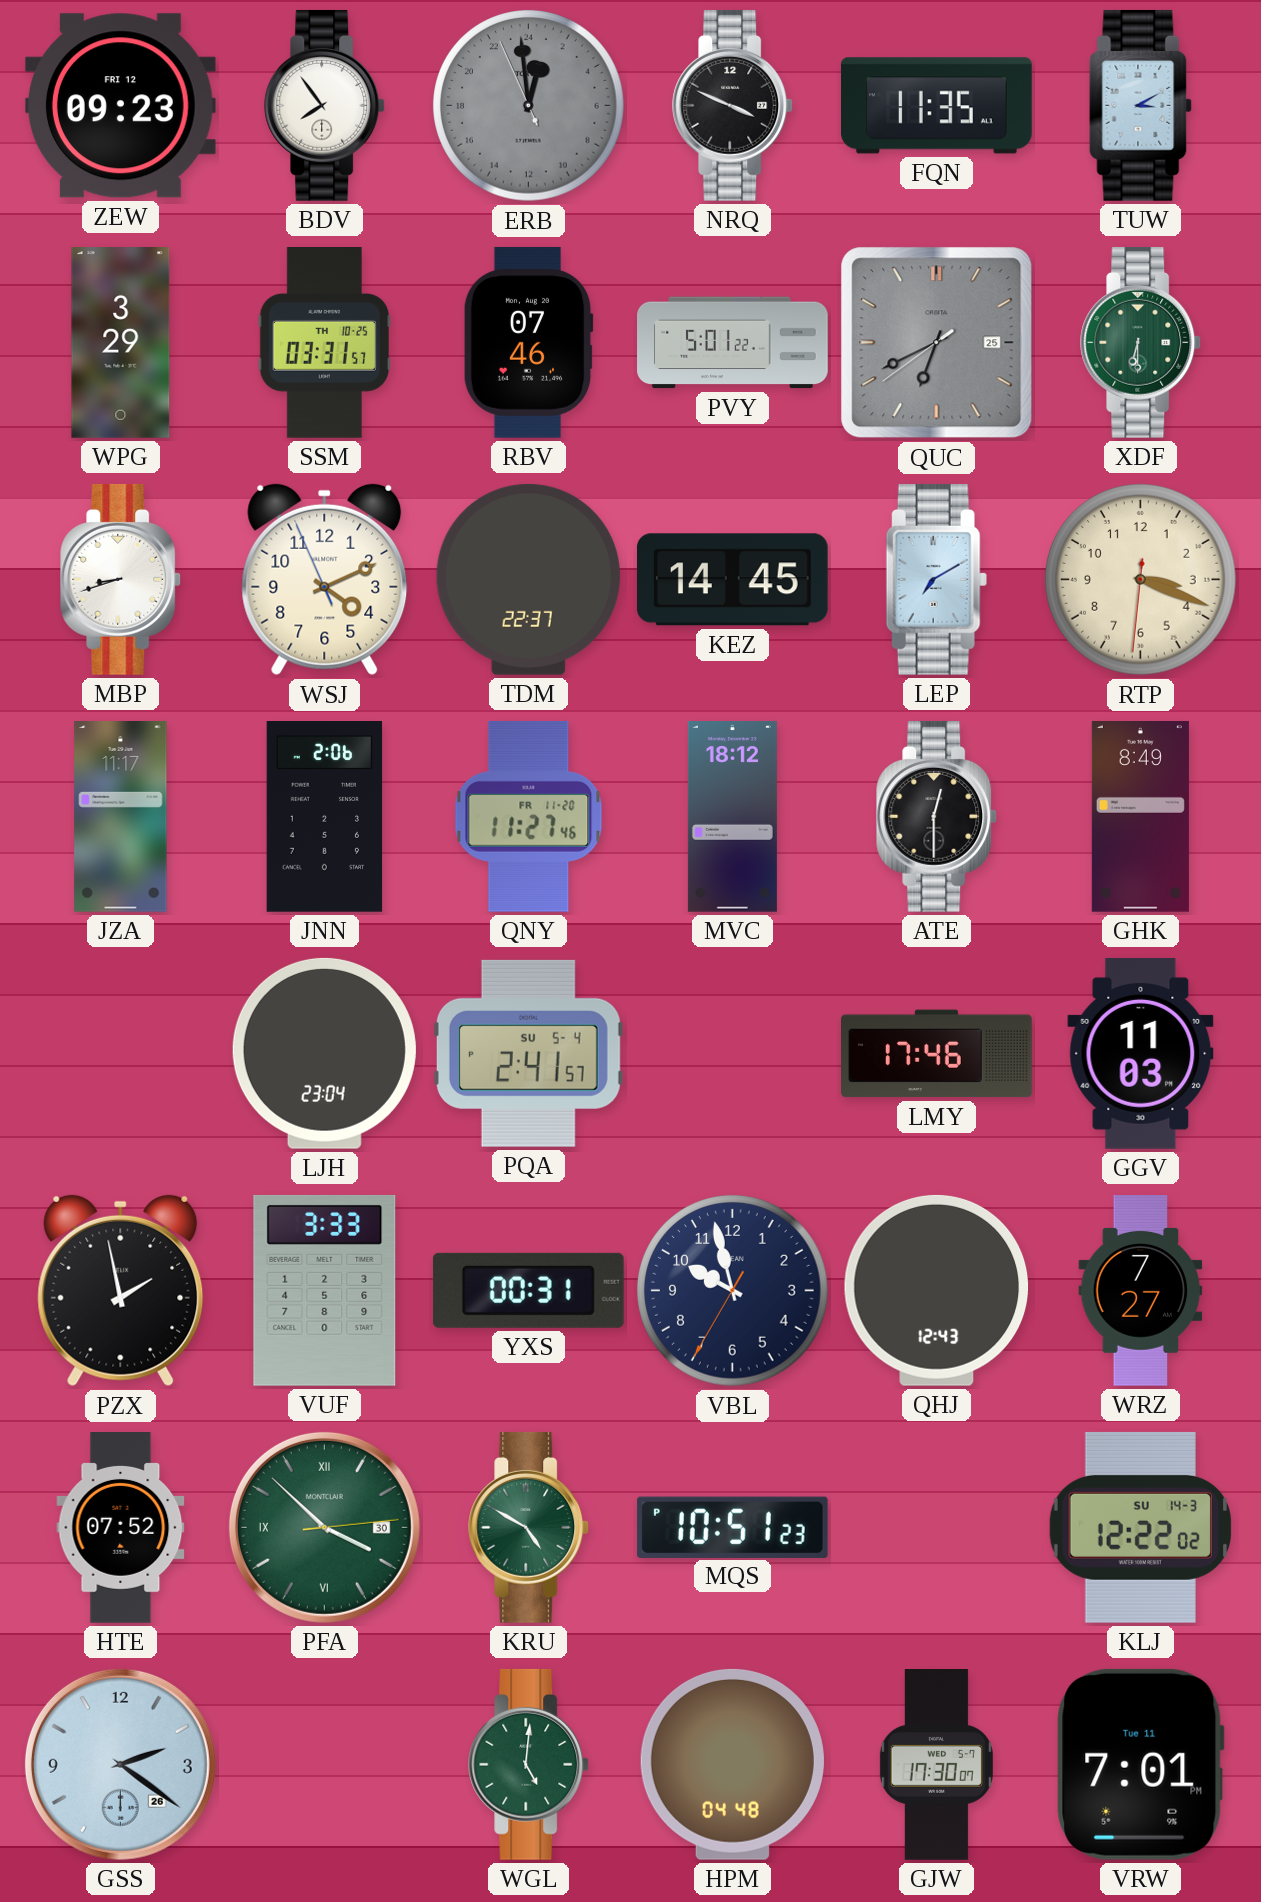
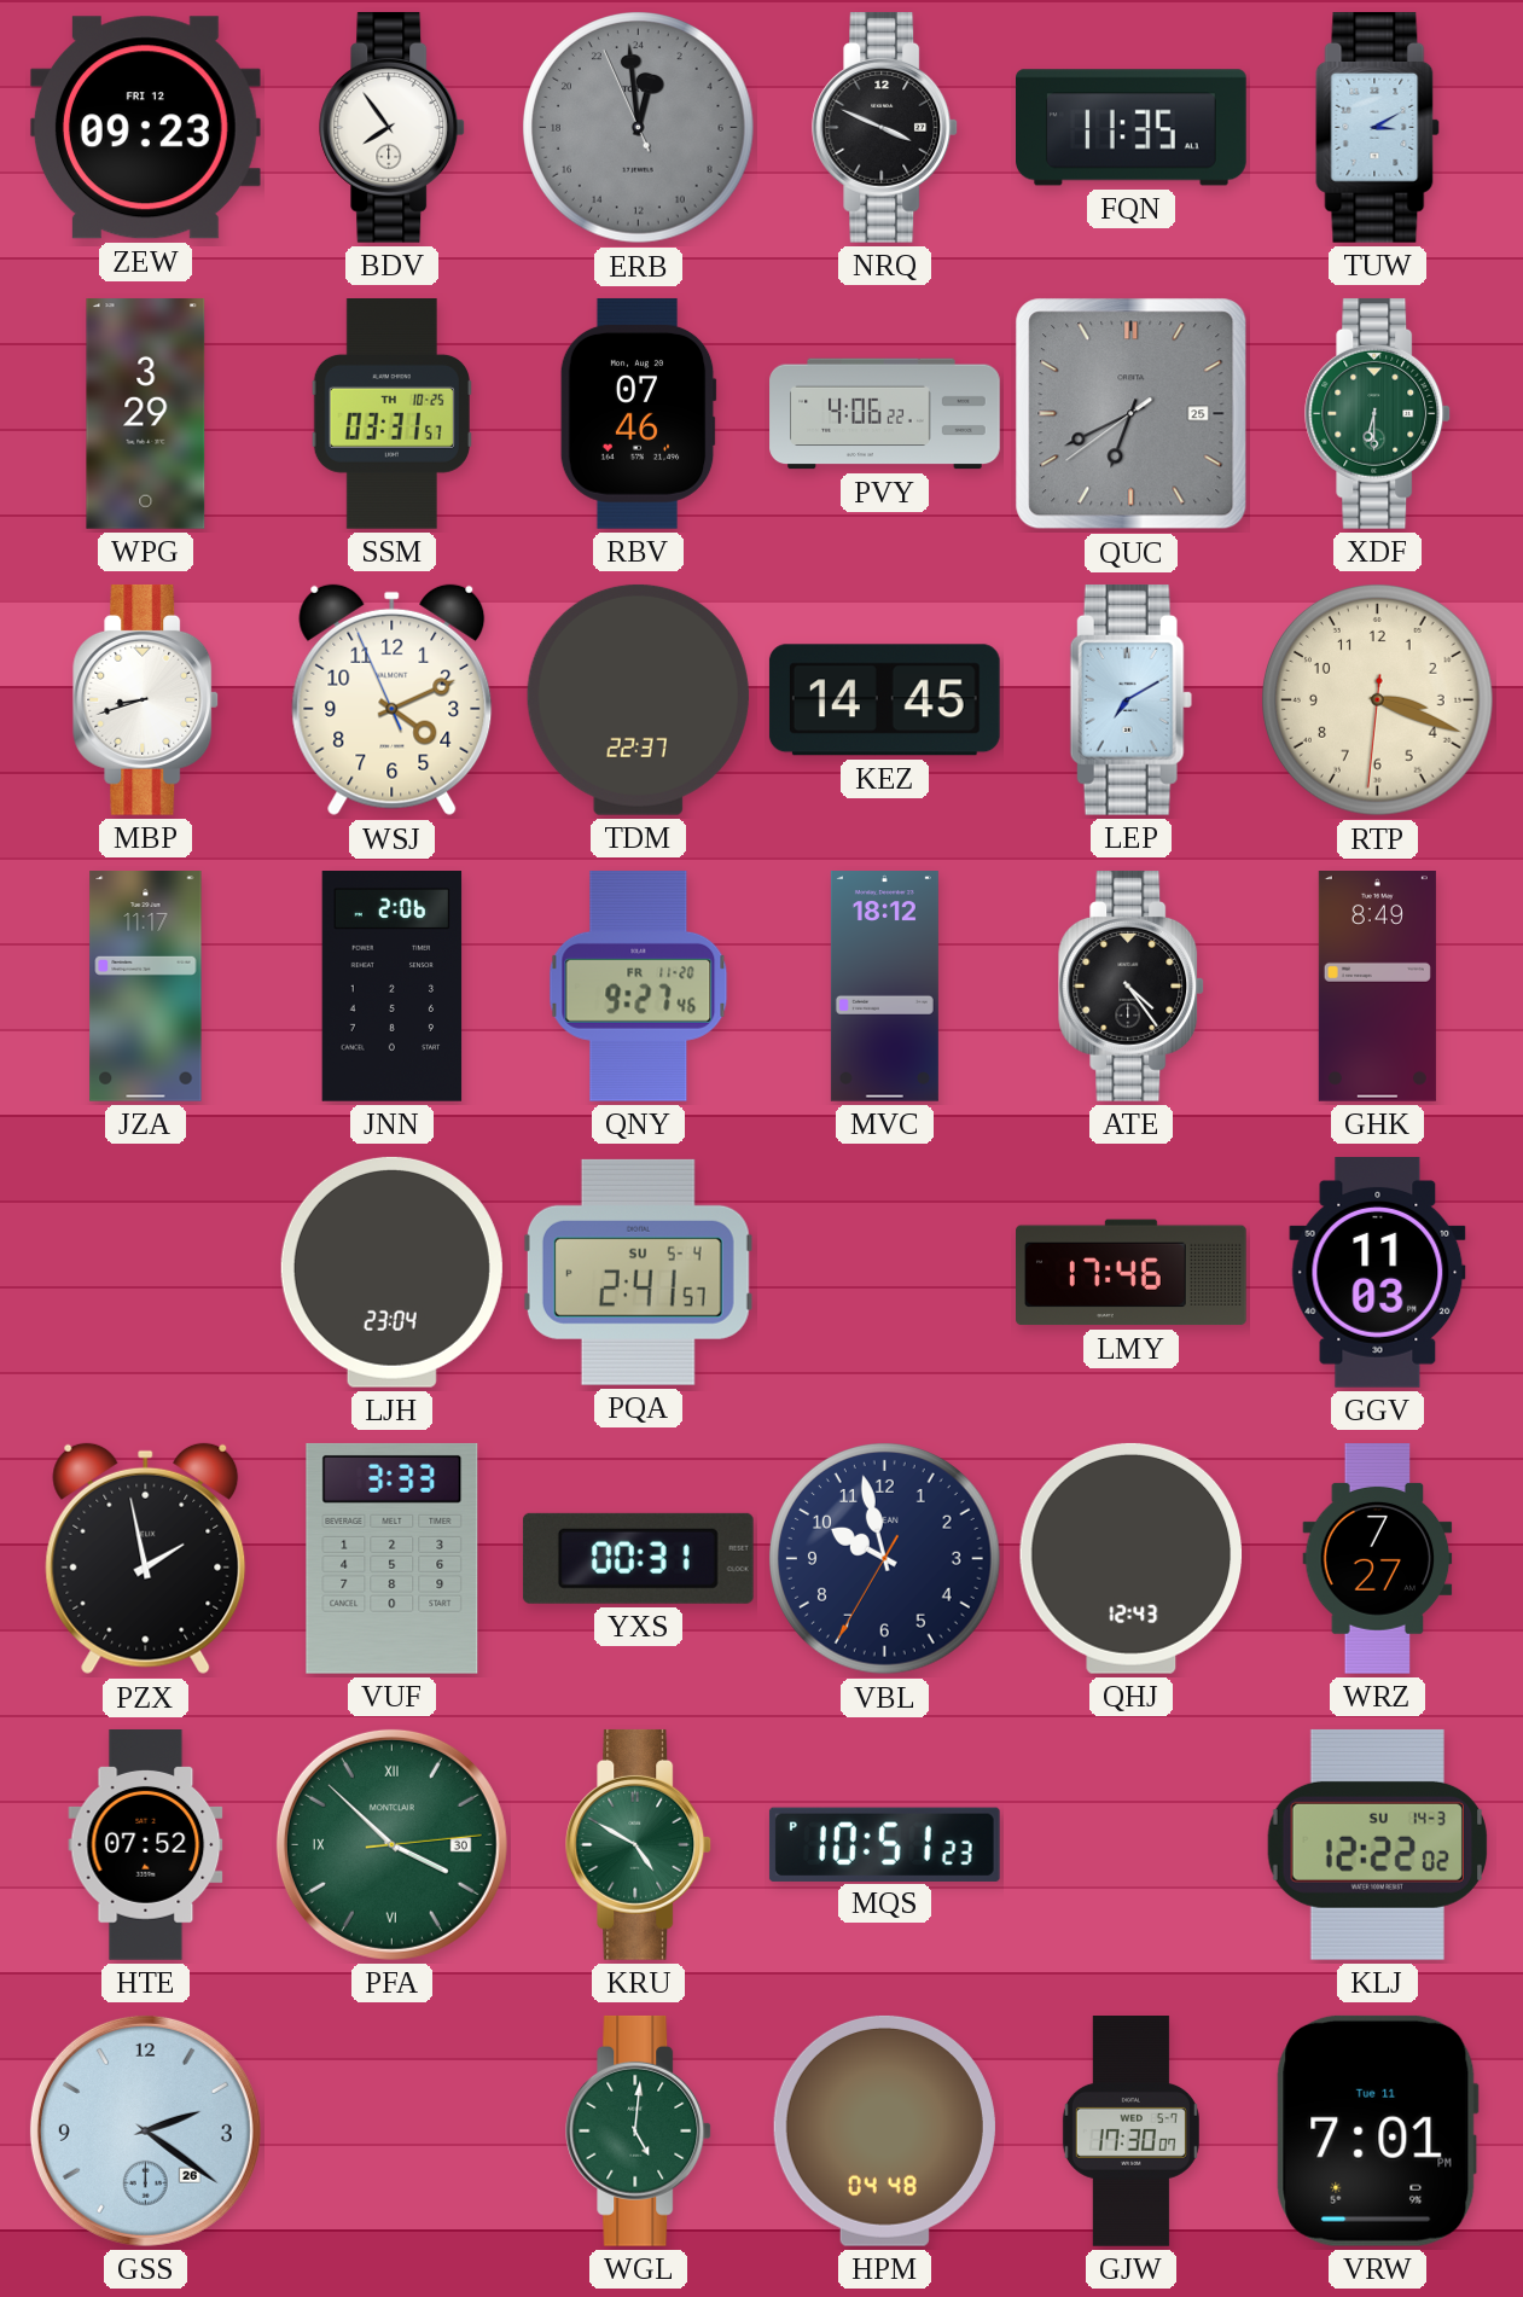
PVY: 5:01 -> 4:06
QNY: 11:27 -> 9:27
ATE: 12:30 -> 4:24
